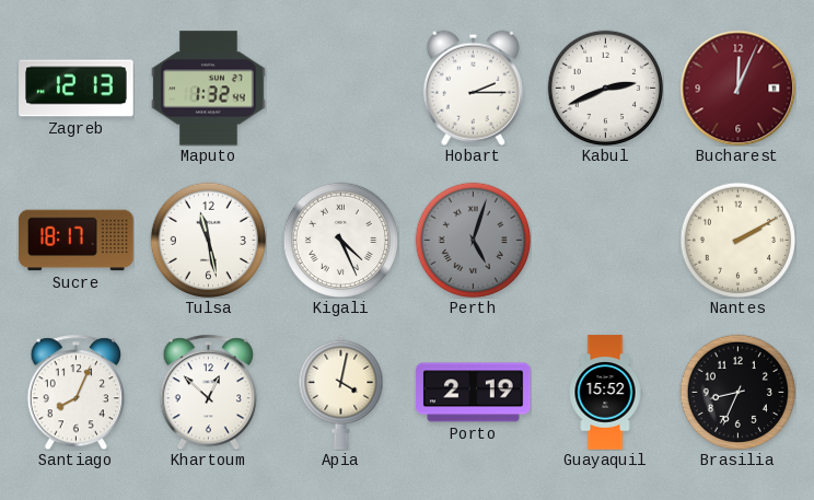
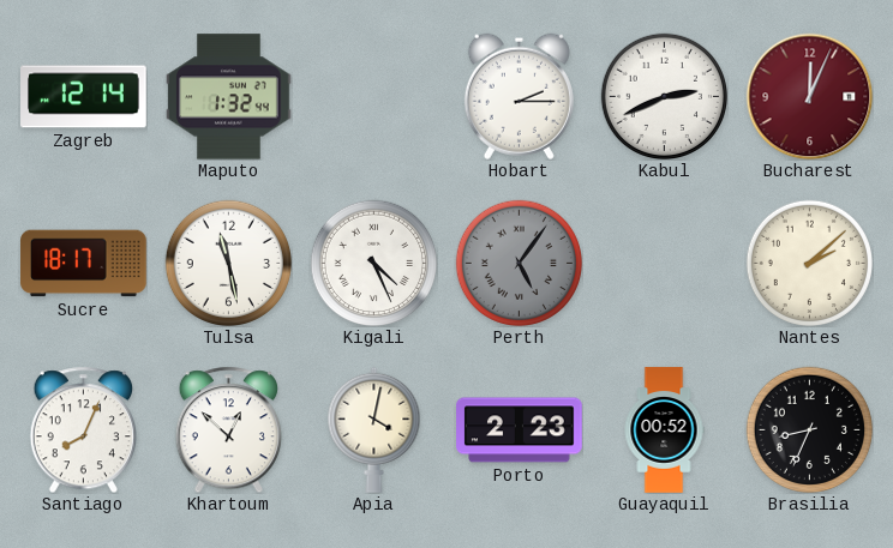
Zagreb: 12:13 -> 12:14
Perth: 5:03 -> 5:06
Nantes: 2:10 -> 2:08
Porto: 2:19 -> 2:23
Guayaquil: 15:52 -> 00:52
